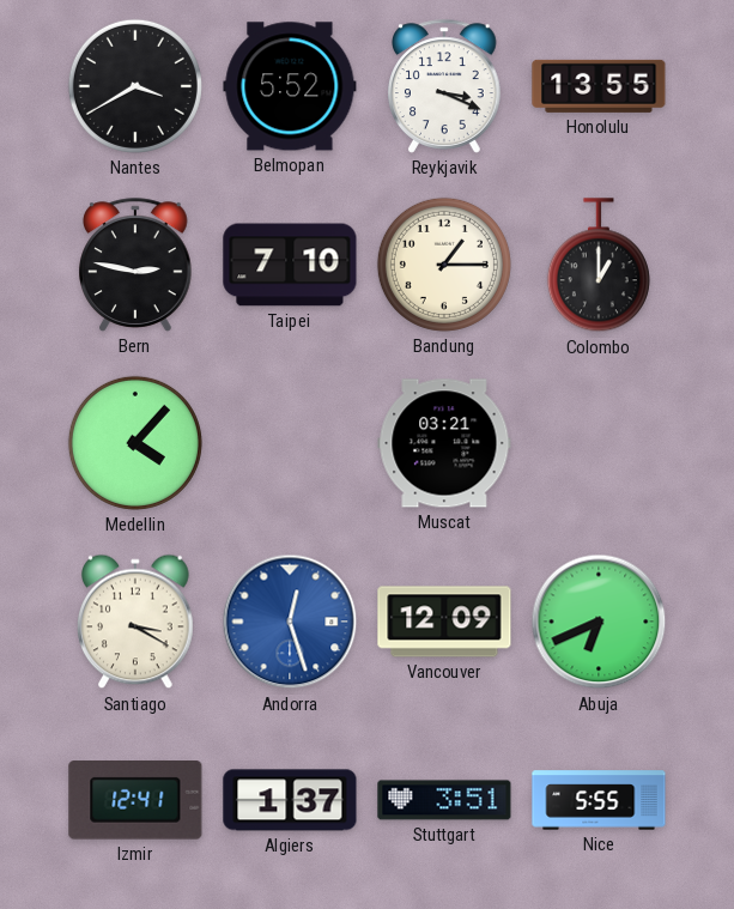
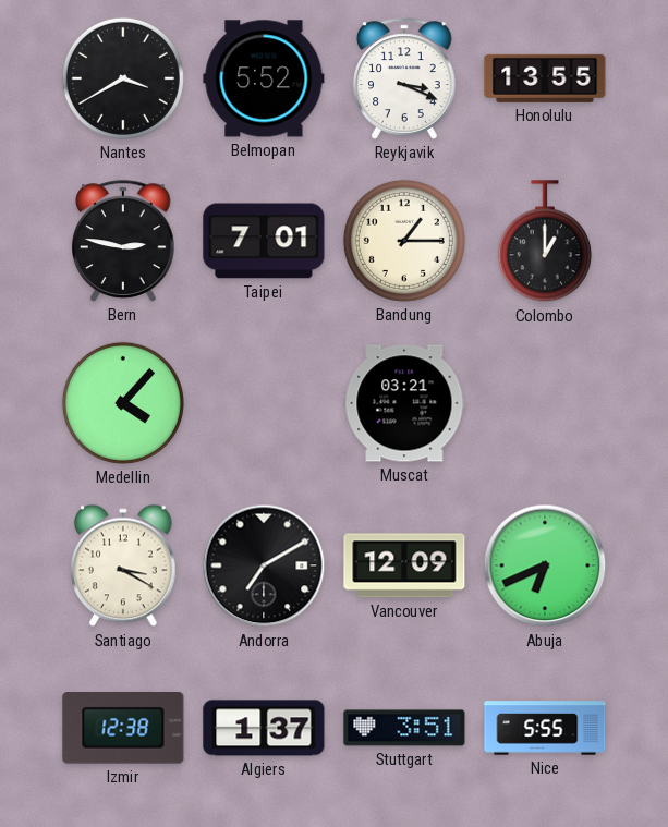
Taipei: 7:10 -> 7:01
Andorra: 12:27 -> 7:10
Andorra dial: blue -> black
Izmir: 12:41 -> 12:38
